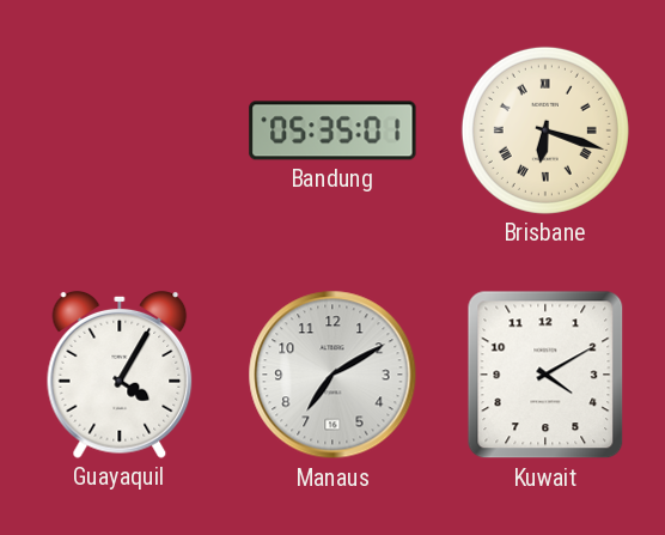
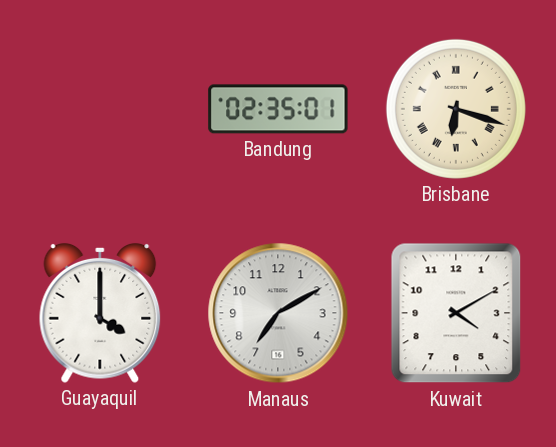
Bandung: 05:35 -> 02:35
Guayaquil: 4:05 -> 4:00
